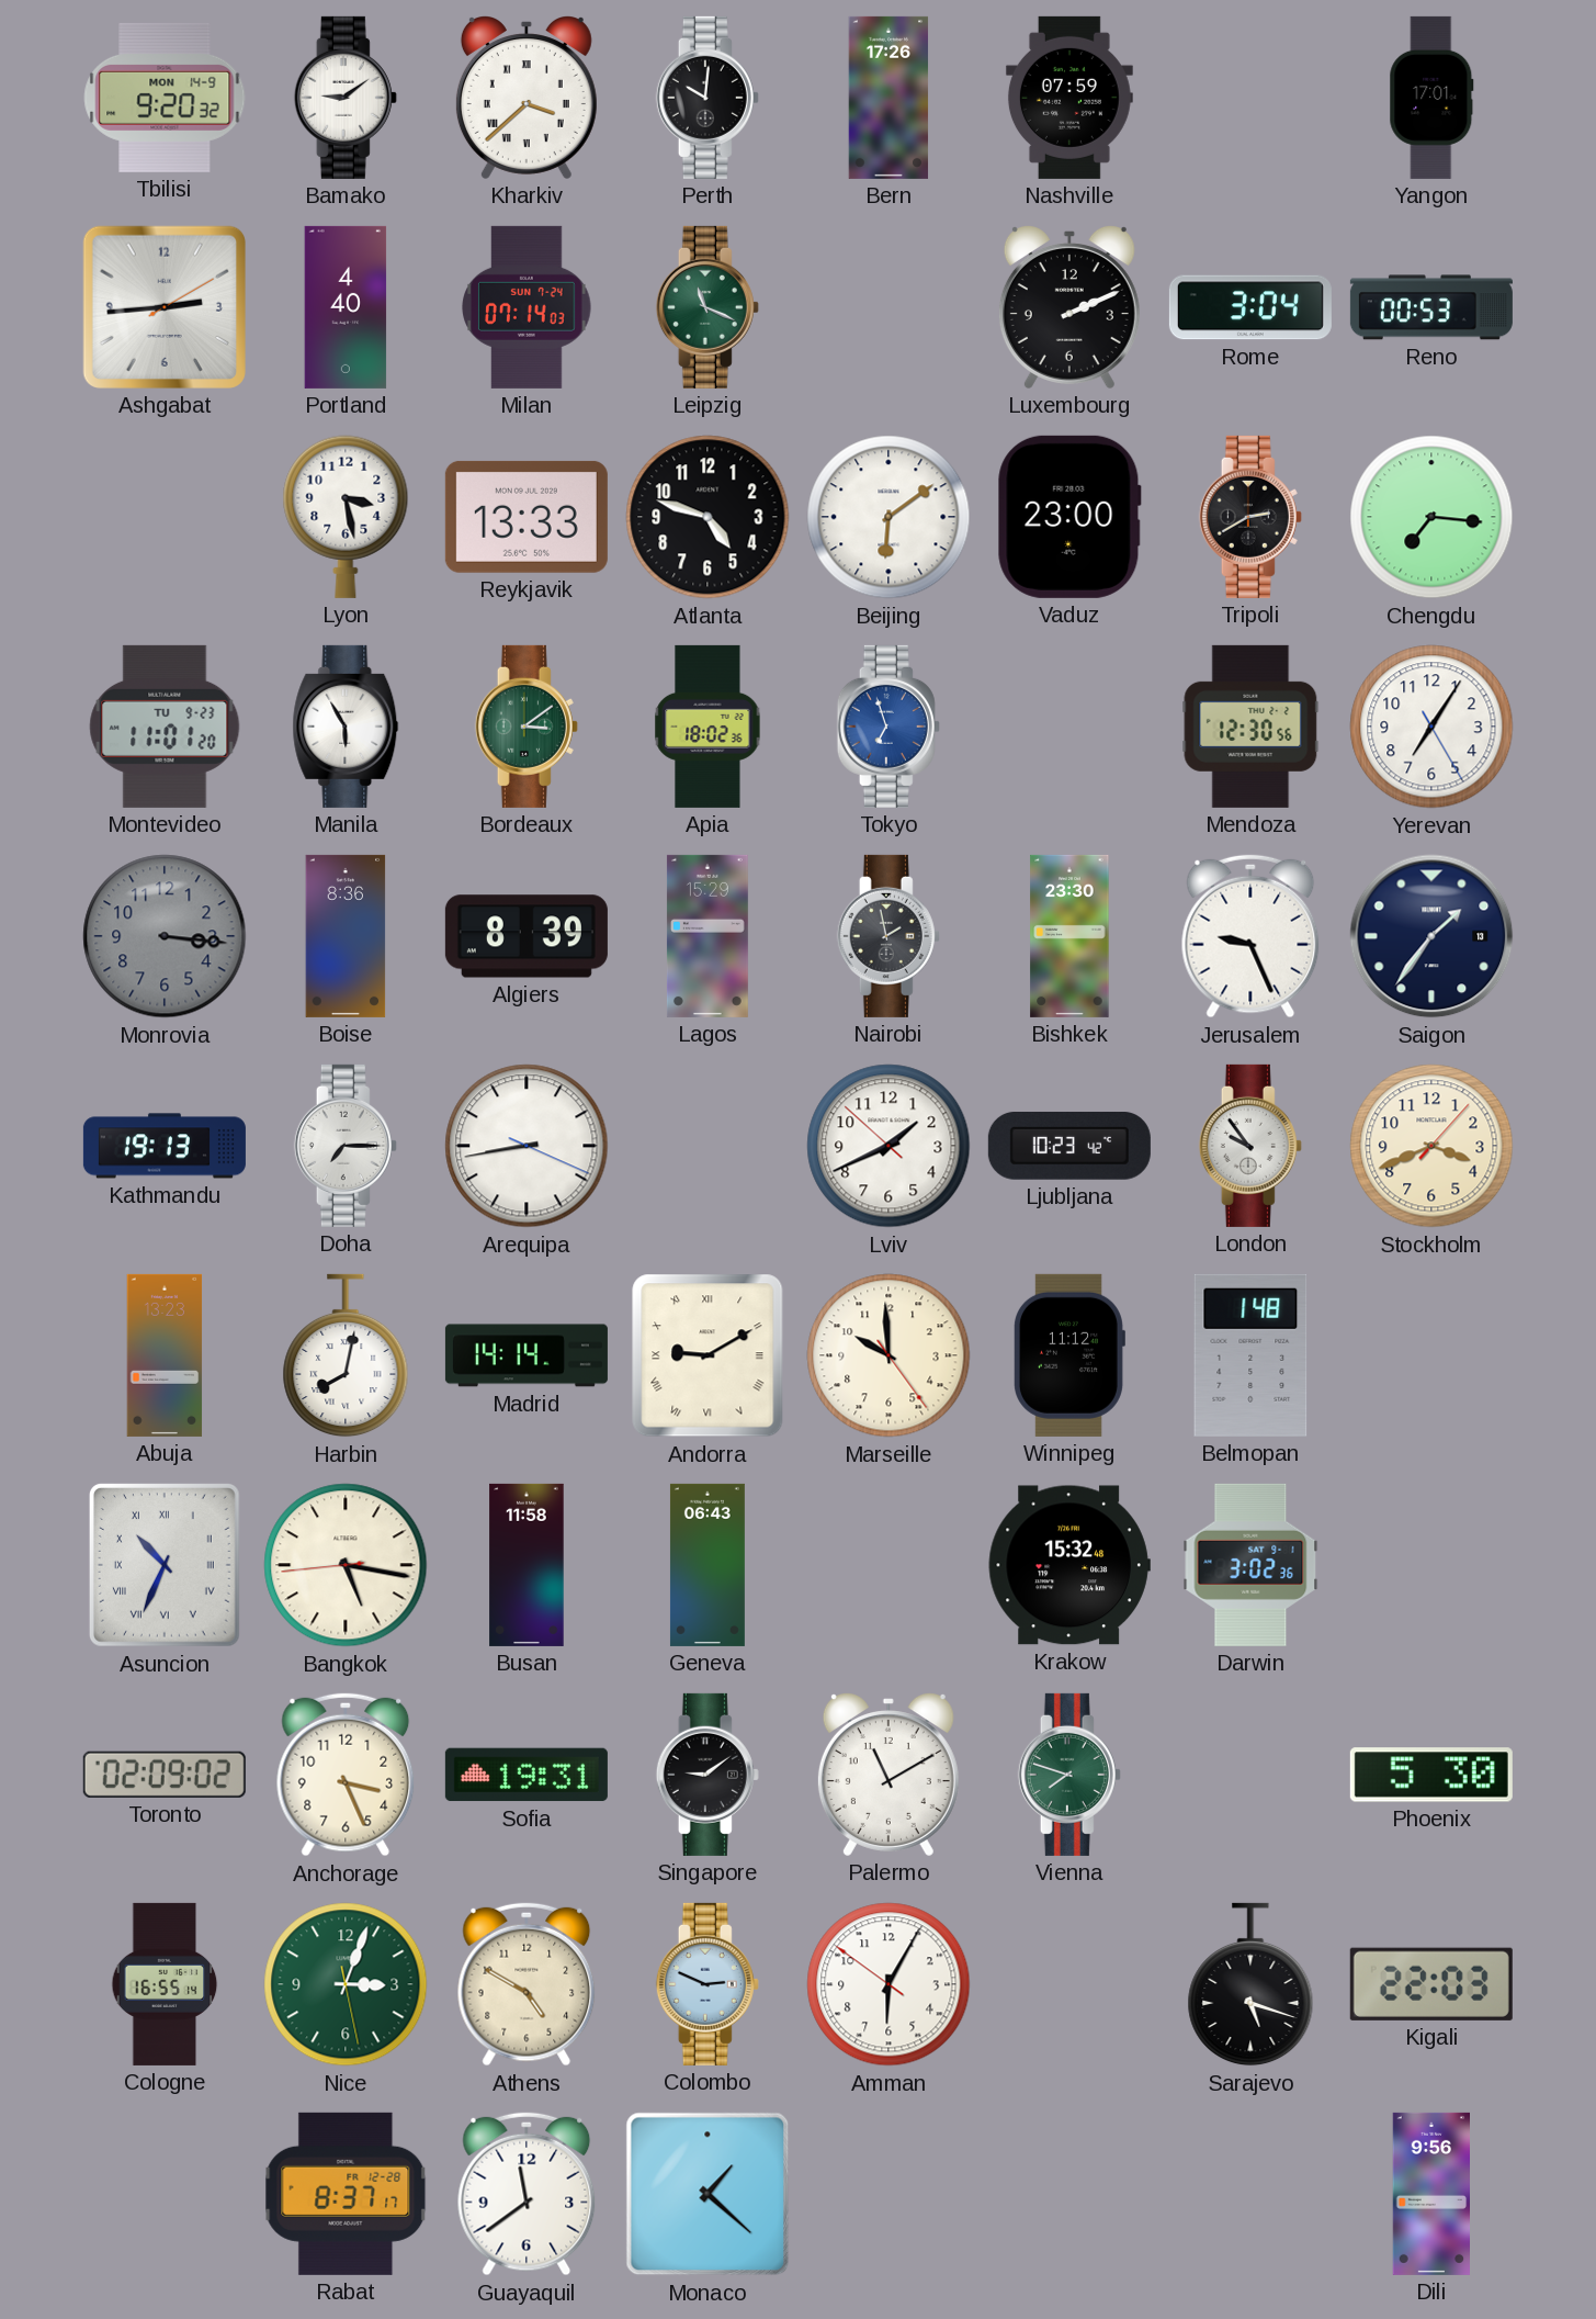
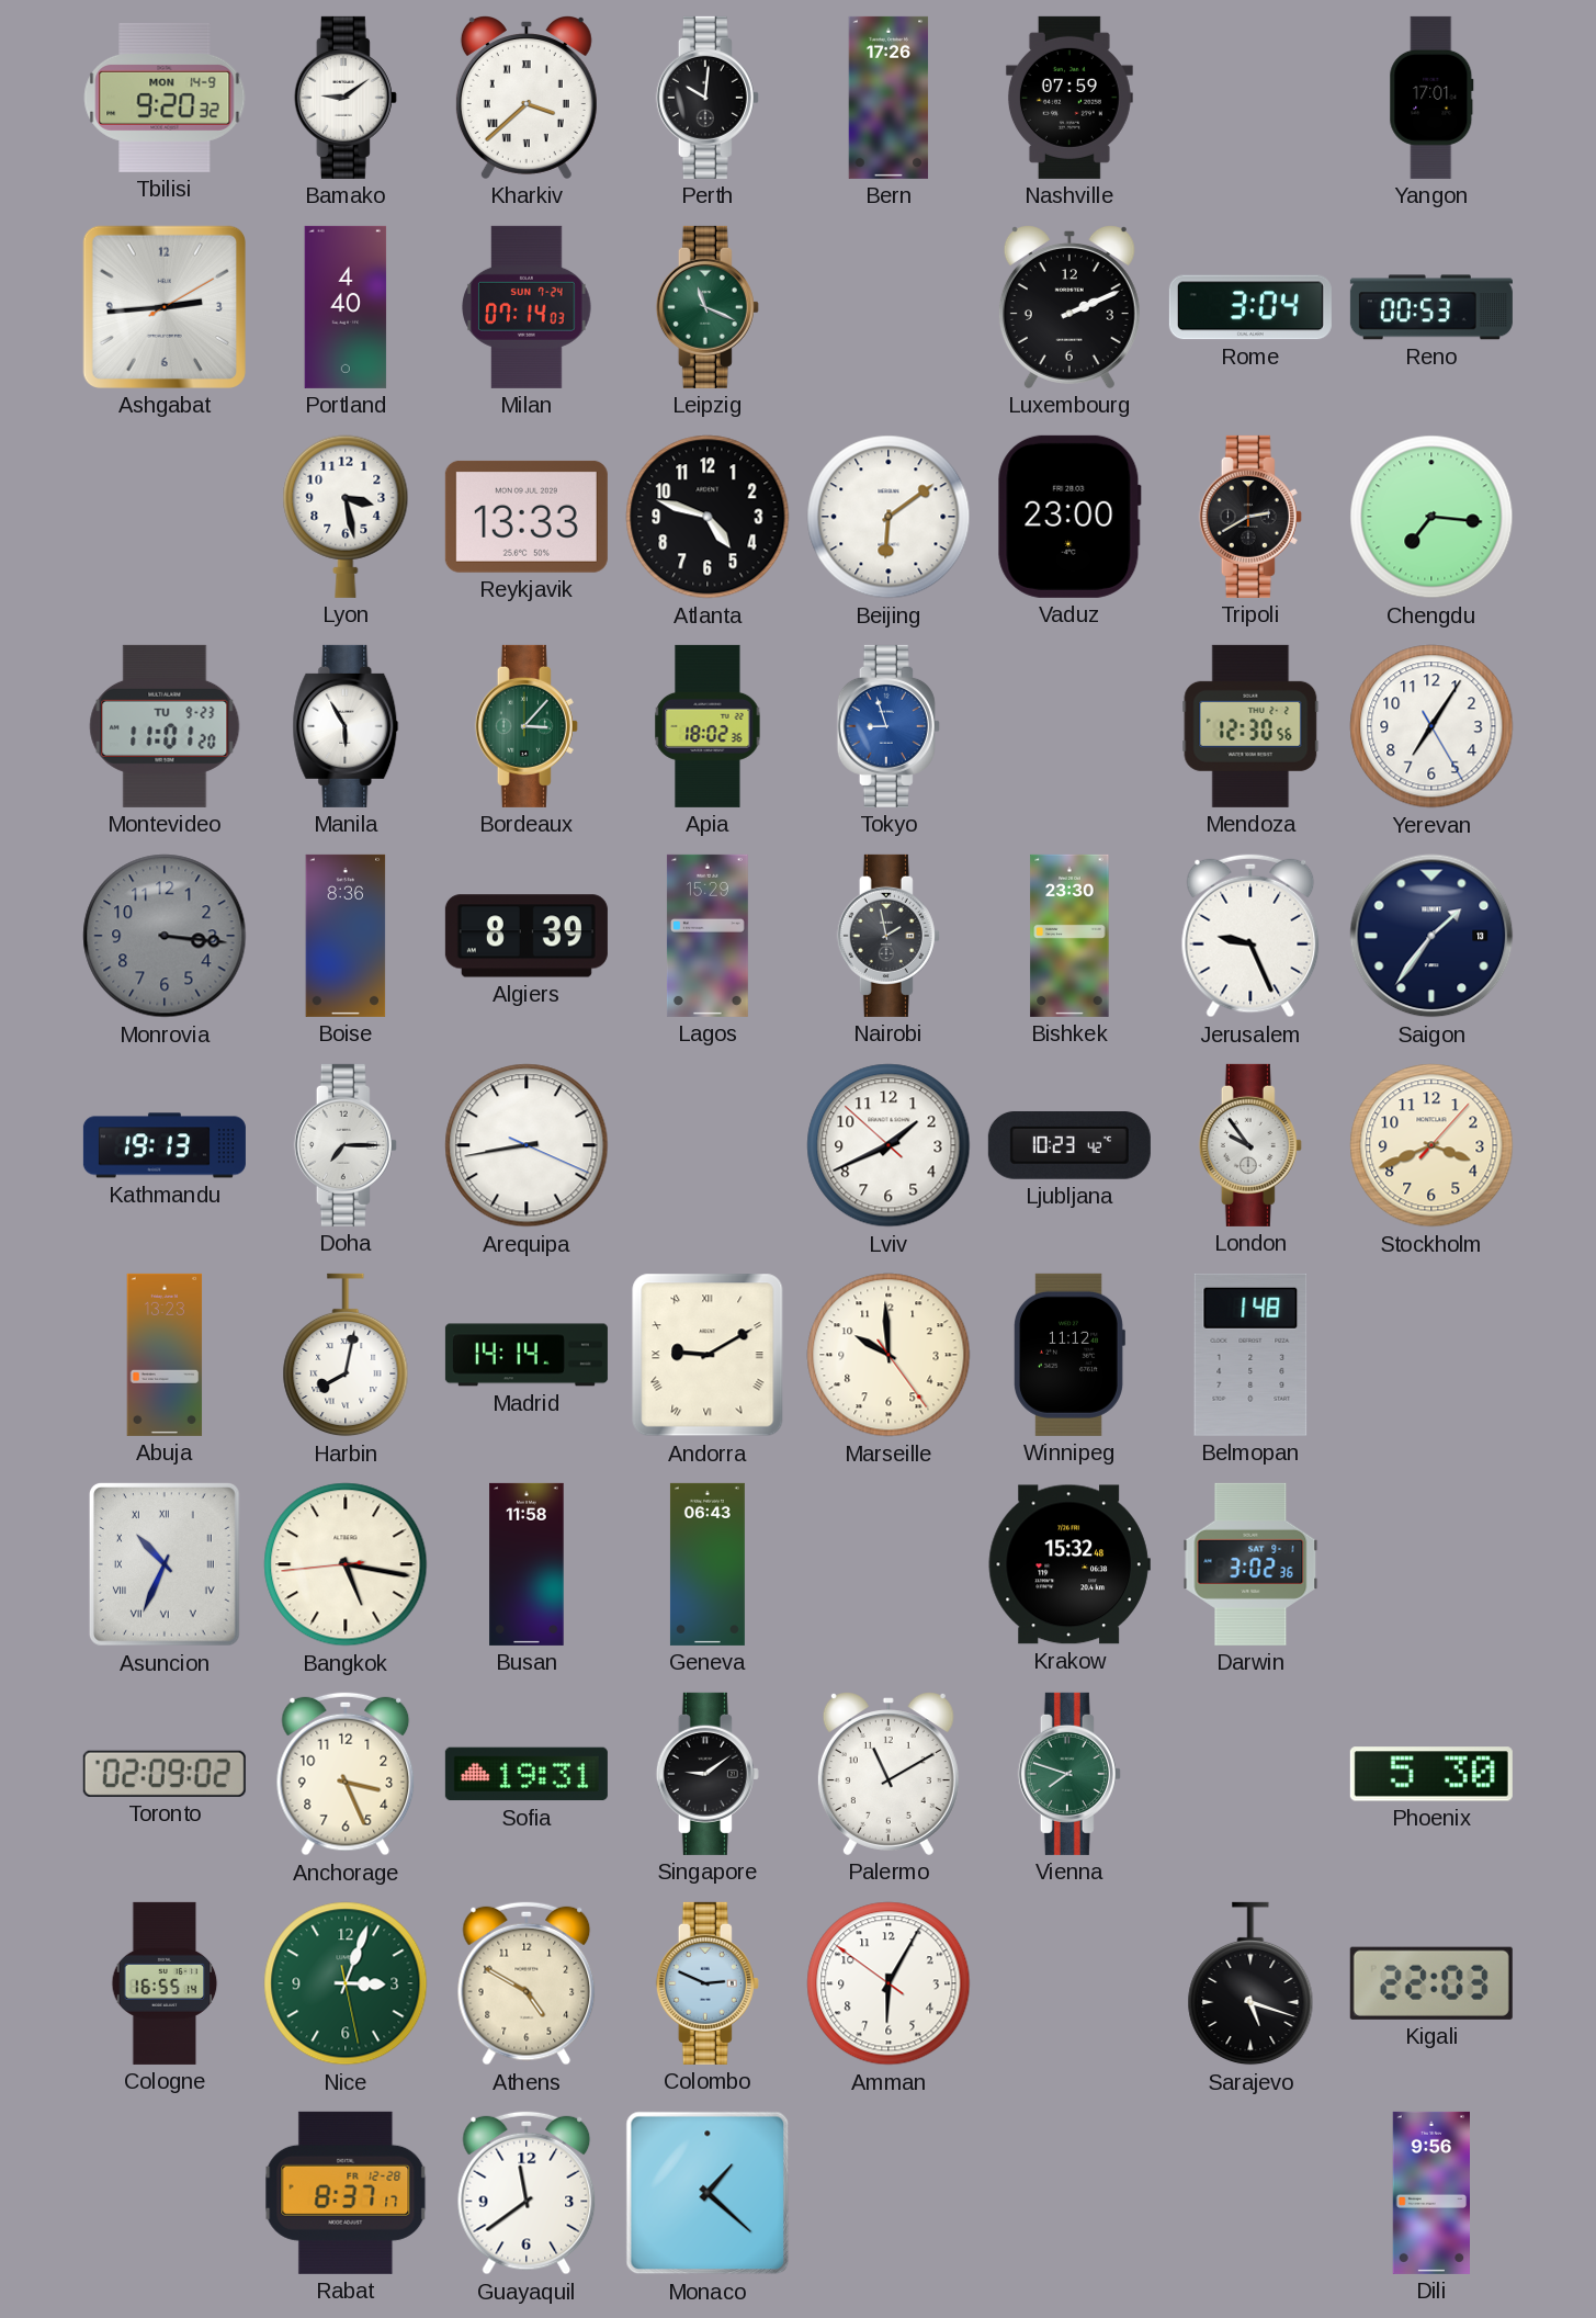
Bordeaux: 3:09 -> 3:07
Tokyo: 6:57 -> 8:57
